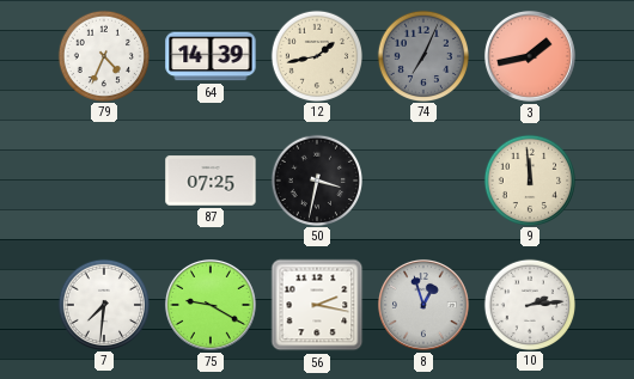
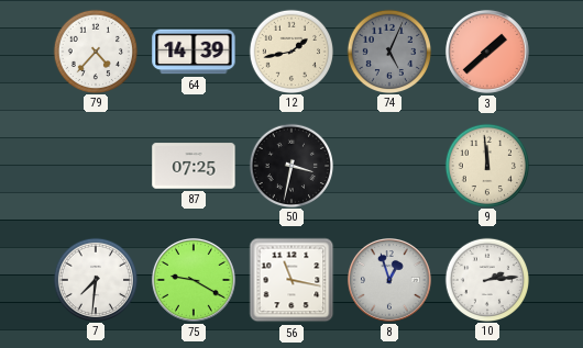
79: 4:34 -> 4:37
74: 7:04 -> 5:04
3: 1:43 -> 1:38
56: 2:17 -> 11:17
